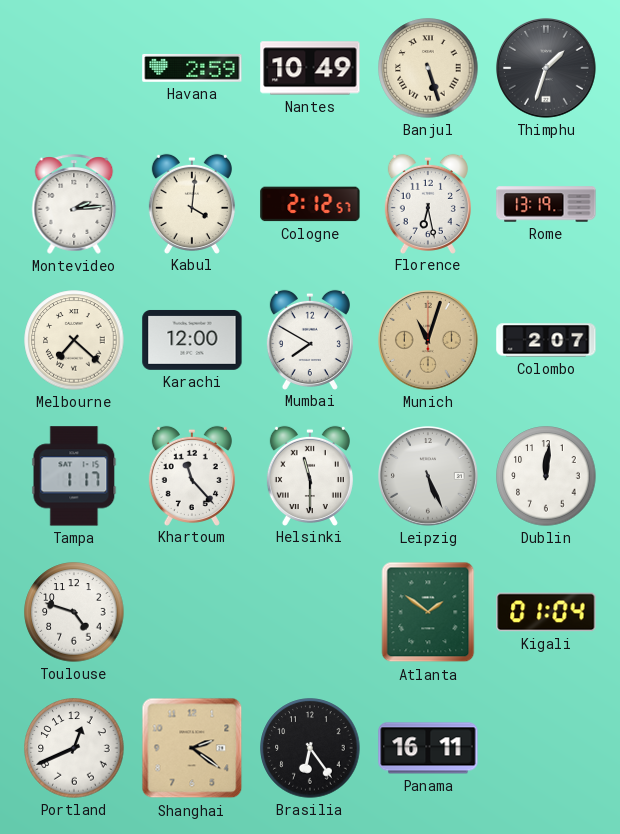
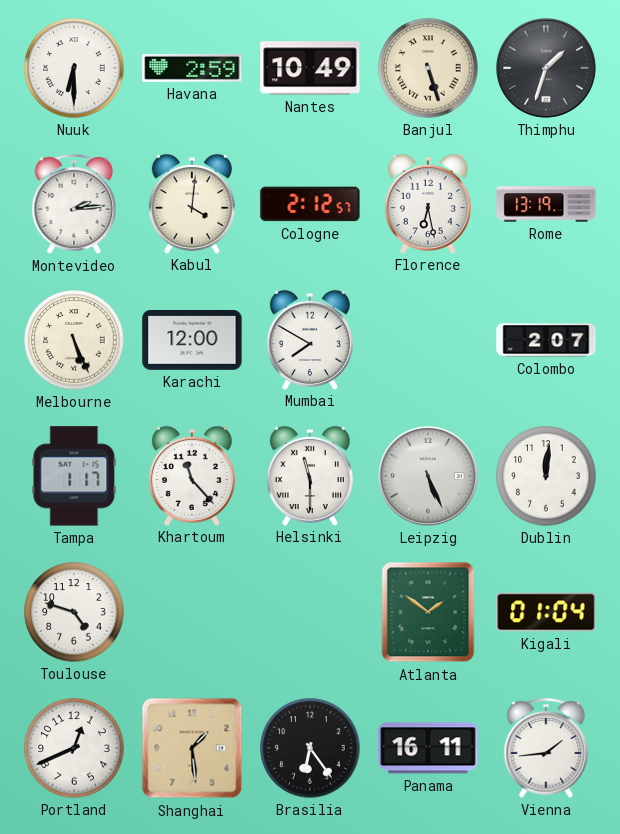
Nuuk: none -> 6:30
Melbourne: 7:22 -> 5:26
Munich: 11:03 -> none
Shanghai: 2:21 -> 1:29
Vienna: none -> 1:44
